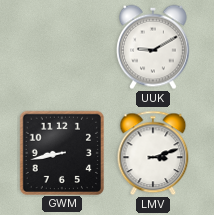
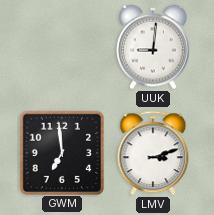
UUK: 9:10 -> 9:01
GWM: 8:43 -> 6:59
